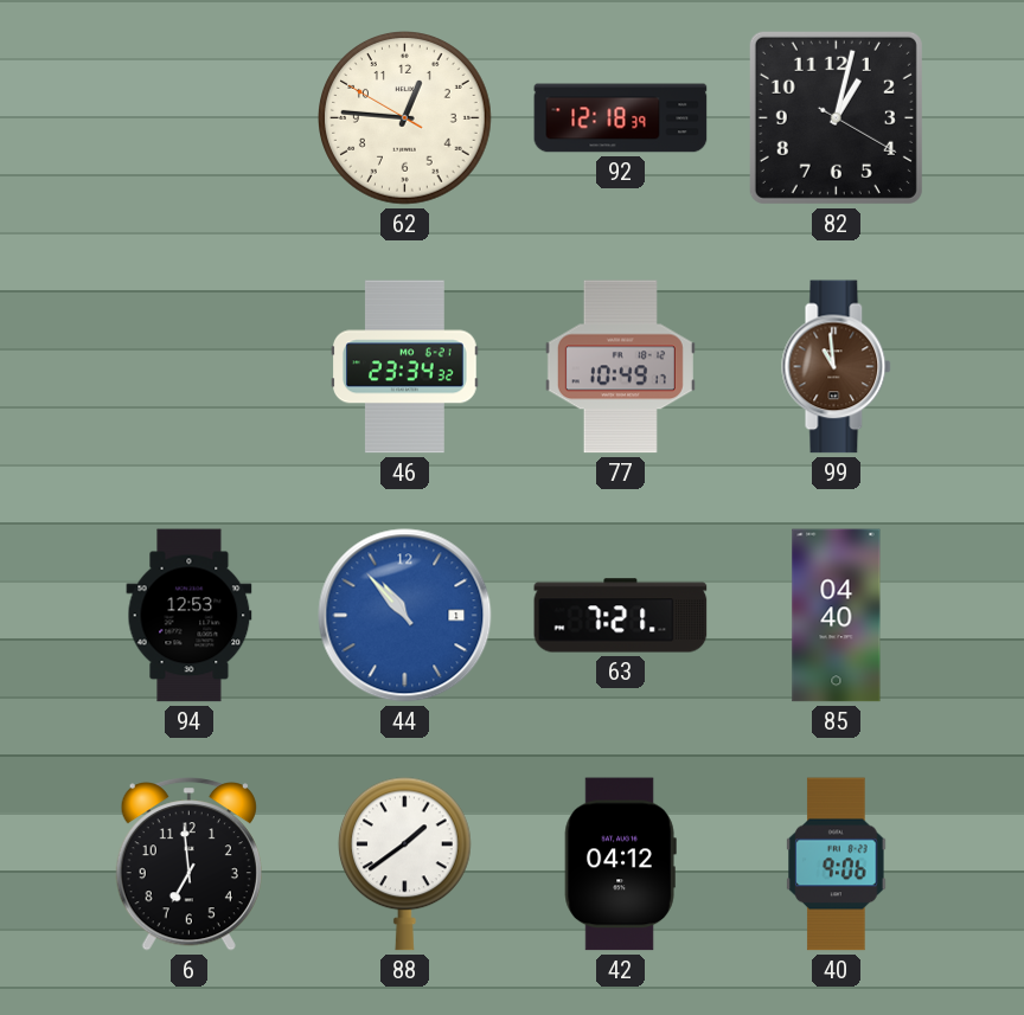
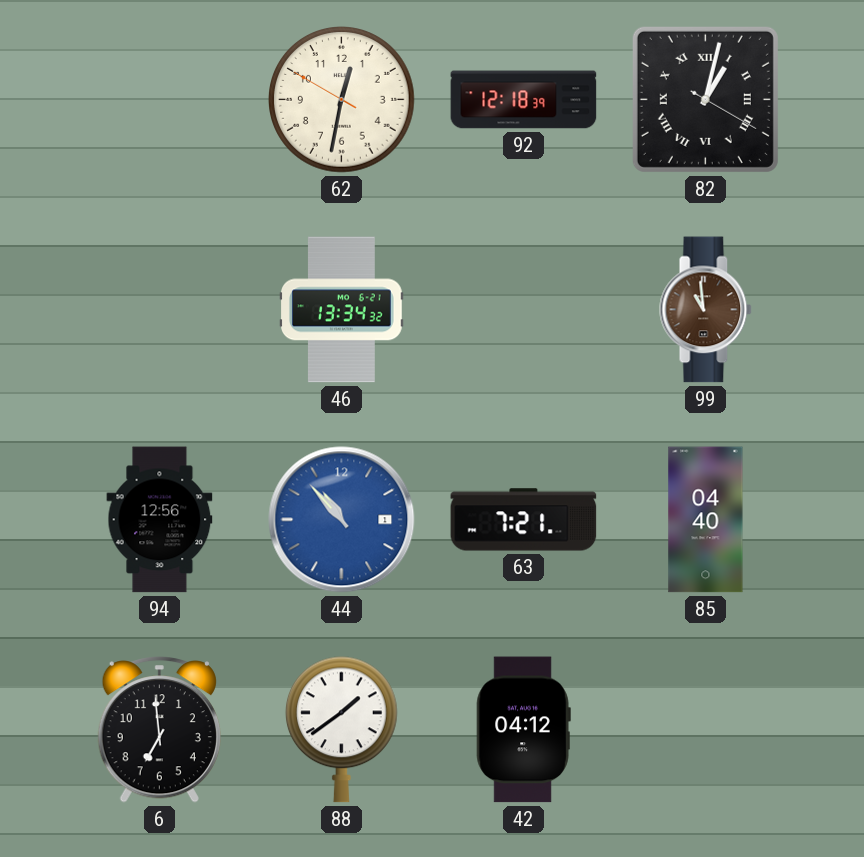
62: 12:45 -> 12:31
82 numerals: Arabic -> Roman
46: 23:34 -> 13:34
77: 10:49 -> none
94: 12:53 -> 12:56
40: 9:06 -> none
